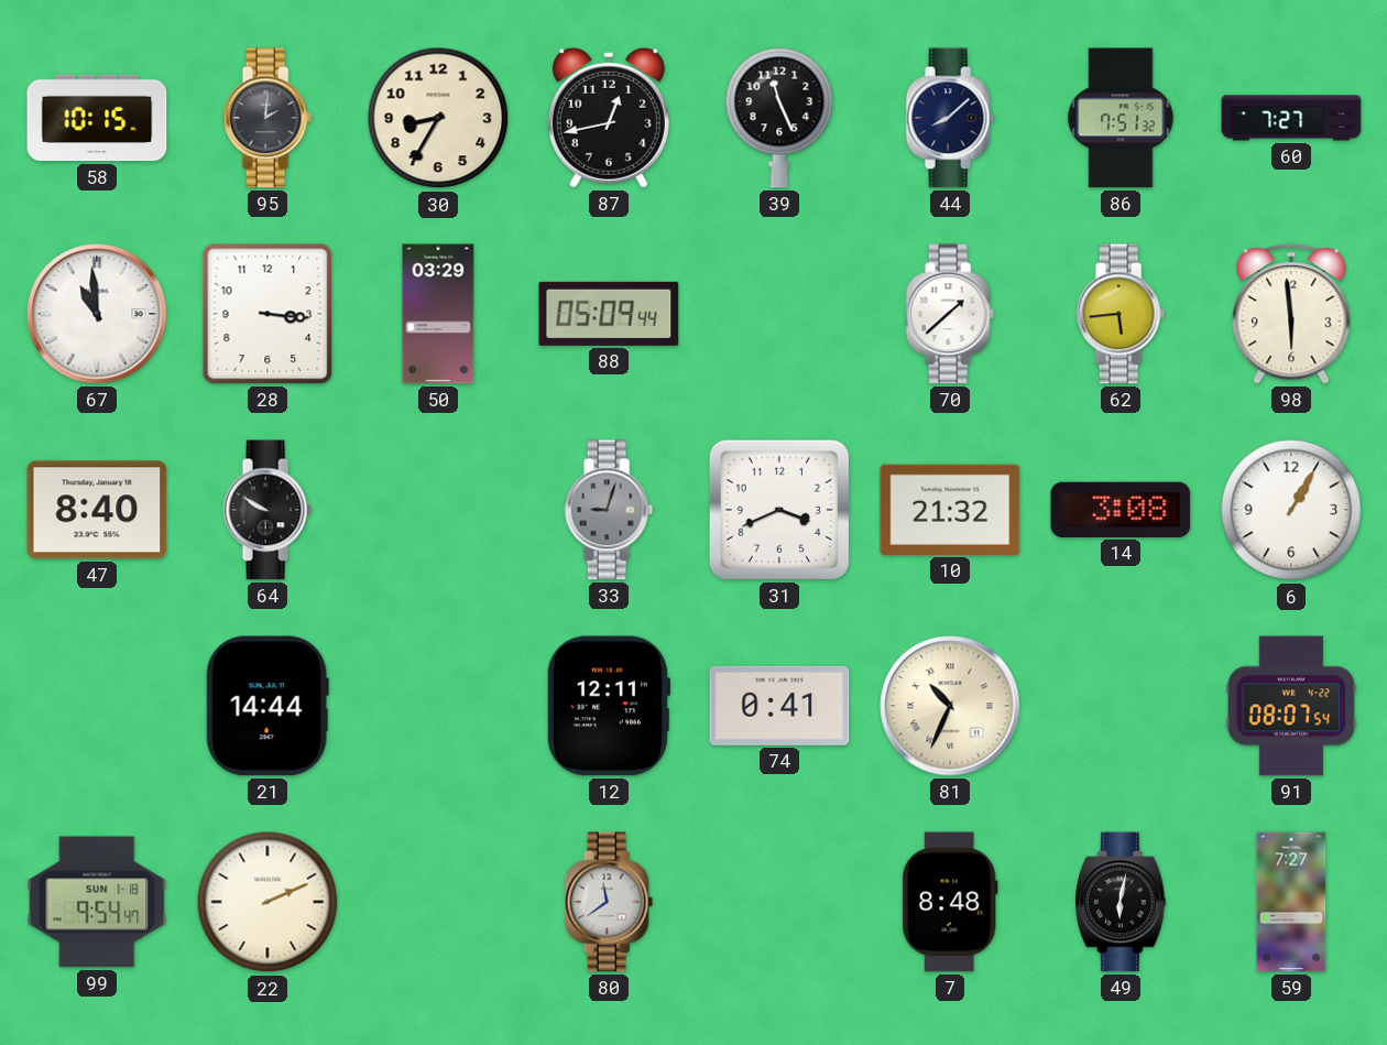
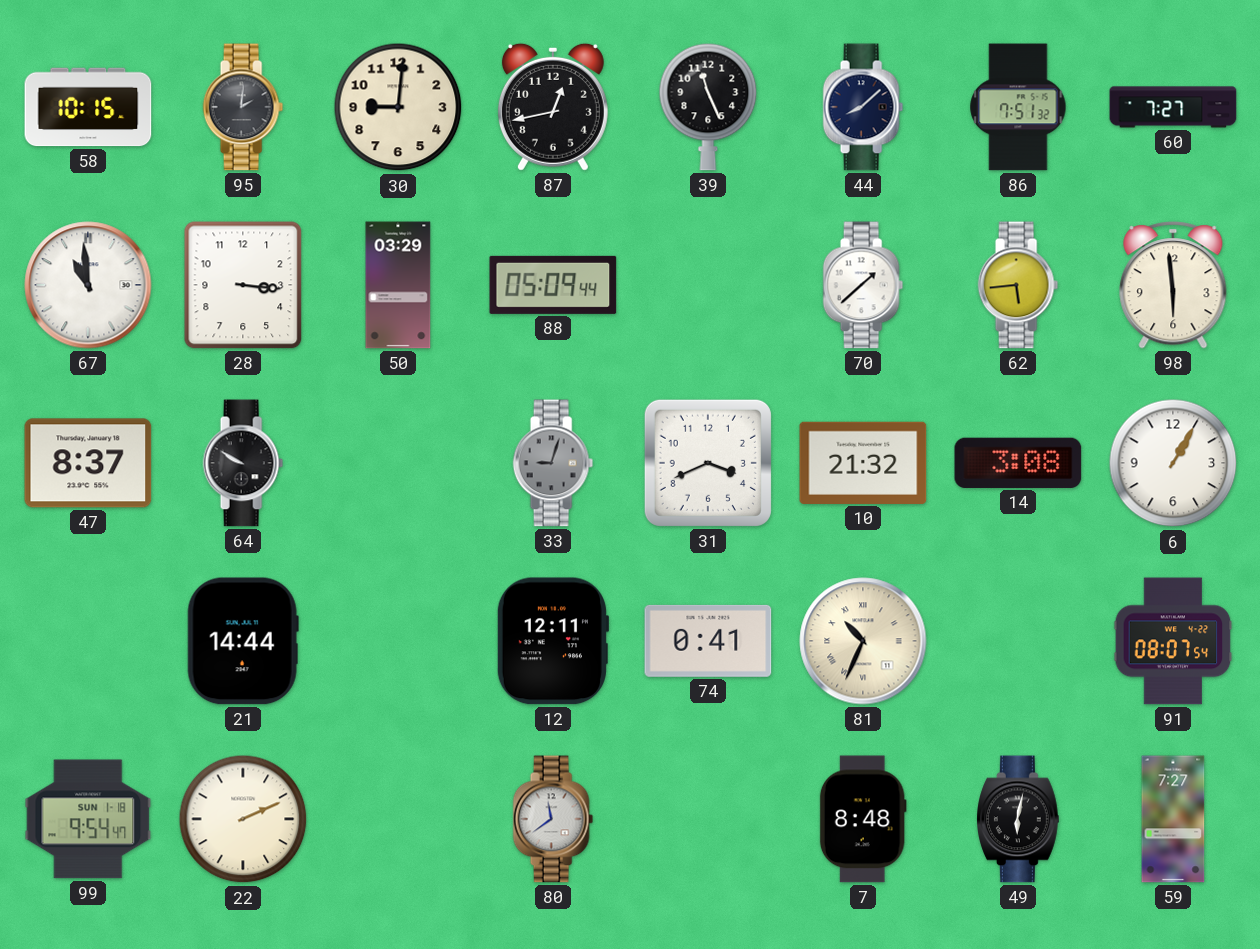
30: 8:35 -> 9:01
47: 8:40 -> 8:37
